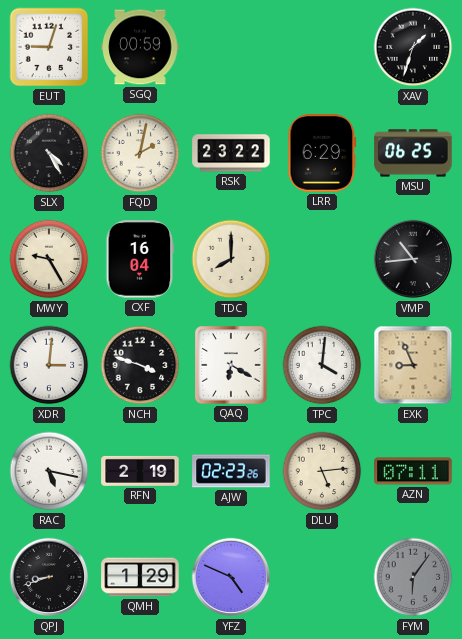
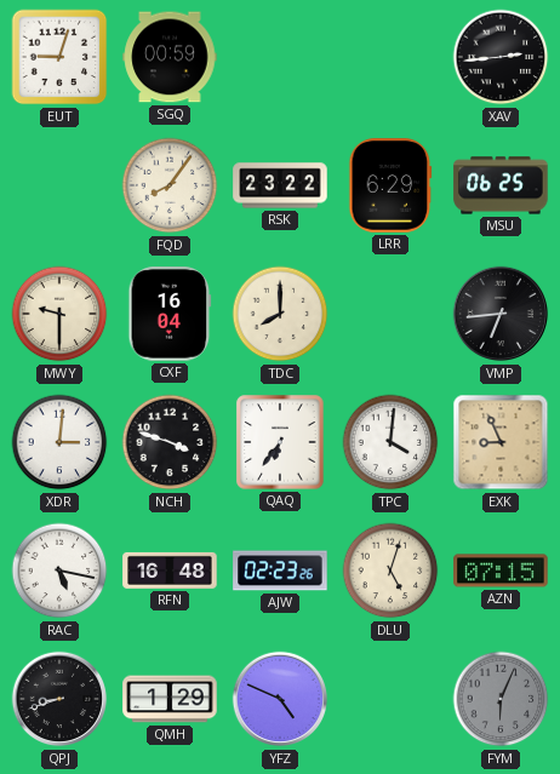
XAV: 1:33 -> 2:44
SLX: 4:25 -> none
FQD: 2:02 -> 8:06
MWY: 9:25 -> 9:30
VMP: 10:44 -> 6:44
QAQ: 6:20 -> 6:36
RFN: 2:19 -> 16:48
DLU: 5:14 -> 5:03
AZN: 07:11 -> 07:15
FYM: 6:06 -> 6:04
